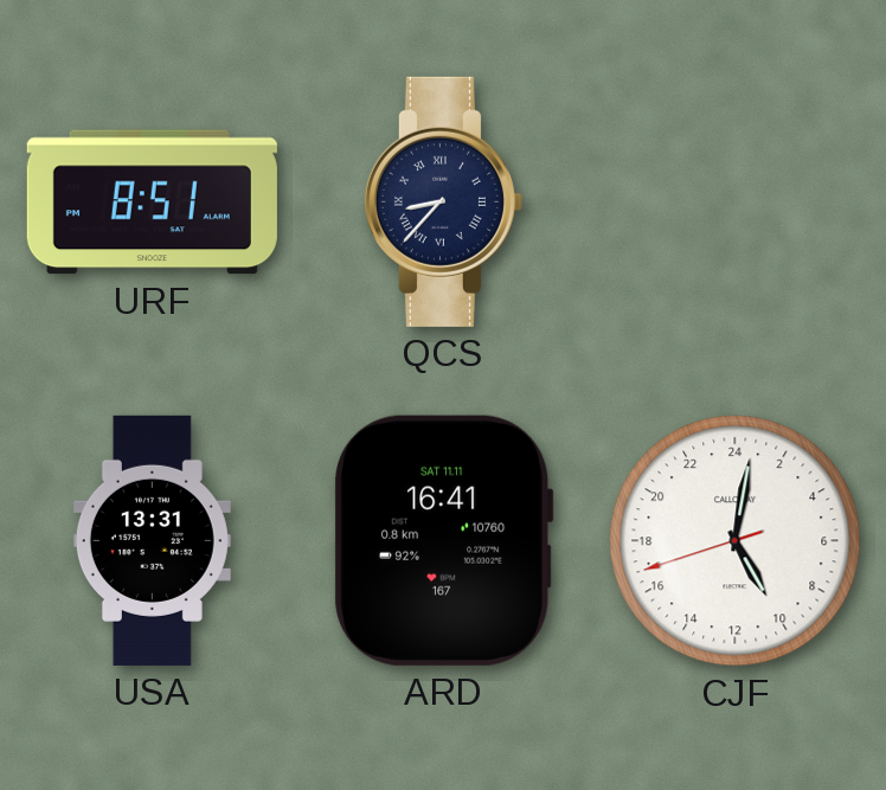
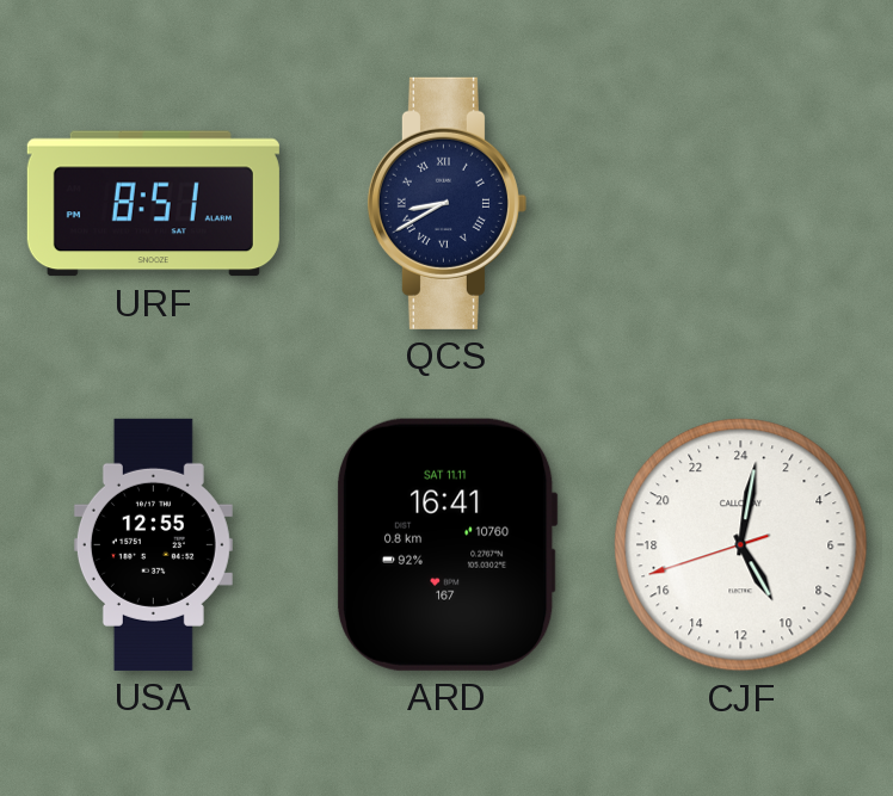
QCS: 8:37 -> 8:40
USA: 13:31 -> 12:55
